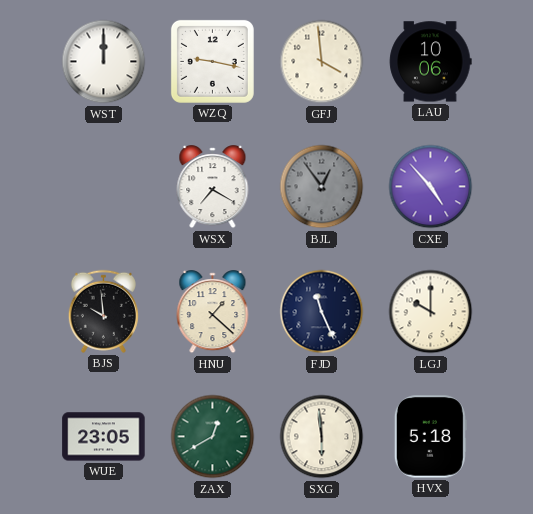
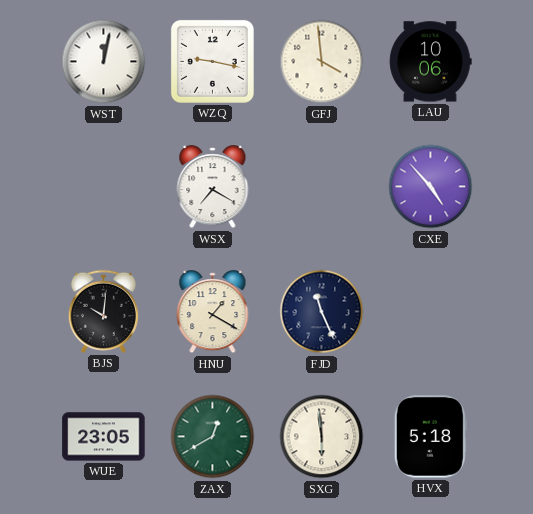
WST: 12:00 -> 12:02
BJL: 12:54 -> none
BJS: 9:59 -> 10:01
HNU: 1:22 -> 1:20
LGJ: 10:00 -> none
